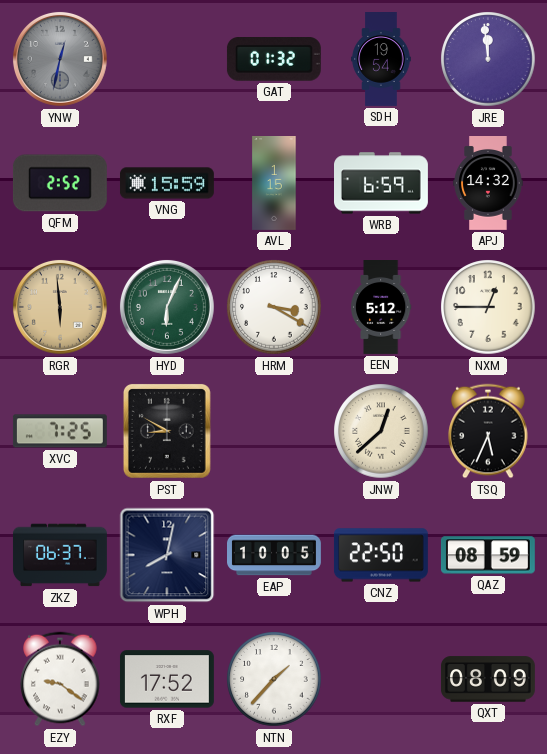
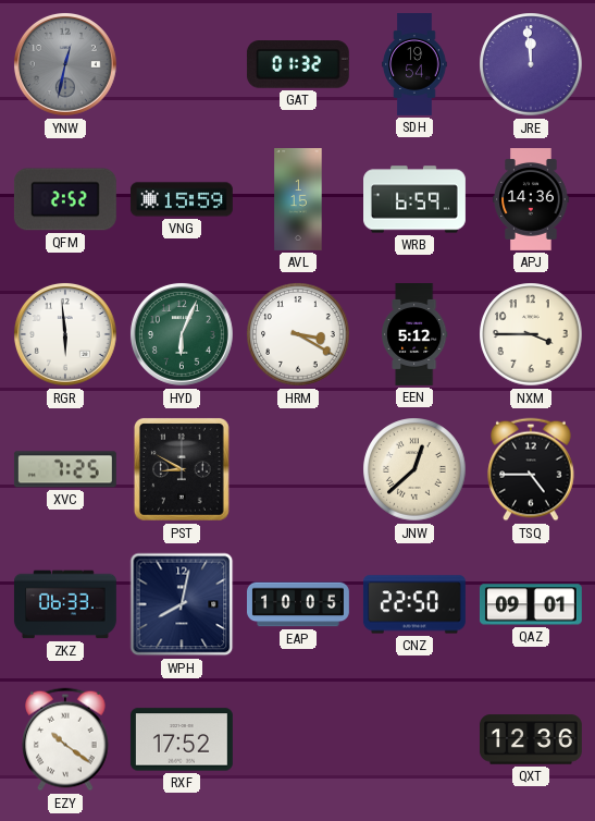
APJ: 14:32 -> 14:36
RGR dial: champagne -> white
NXM: 12:45 -> 3:45
TSQ: 5:34 -> 4:45
ZKZ: 06:37 -> 06:33
QAZ: 08:59 -> 09:01
EZY: 9:21 -> 10:21
NTN: 1:37 -> none
QXT: 08:09 -> 12:36
